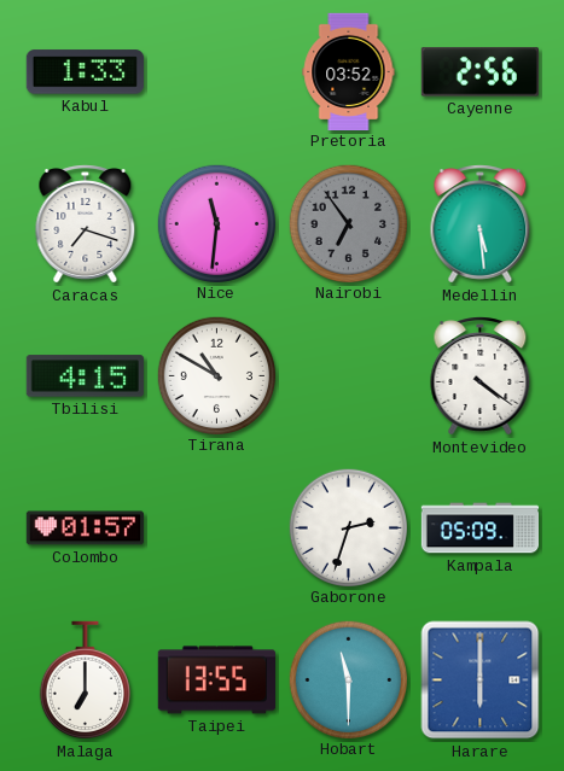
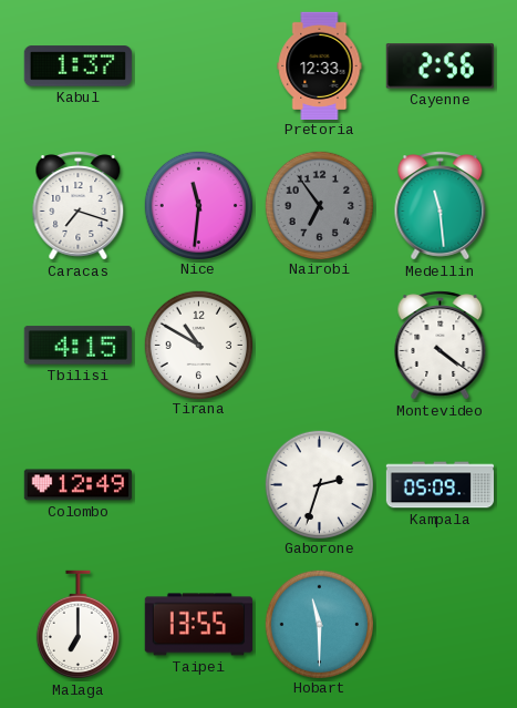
Kabul: 1:33 -> 1:37
Pretoria: 03:52 -> 12:33
Medellin: 5:29 -> 11:29
Colombo: 01:57 -> 12:49
Harare: 6:00 -> none
